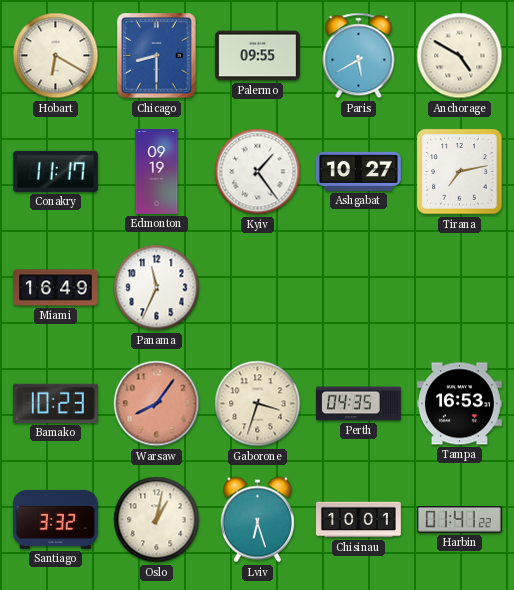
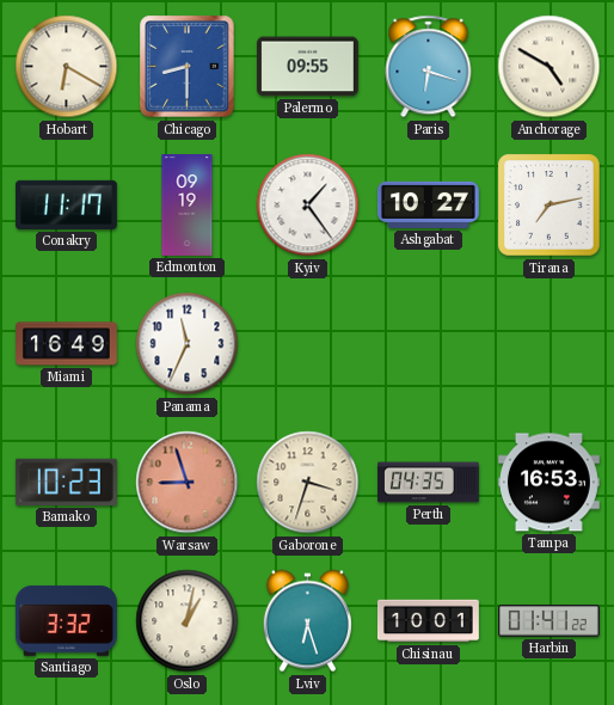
Paris: 5:40 -> 6:18
Warsaw: 8:06 -> 8:57
